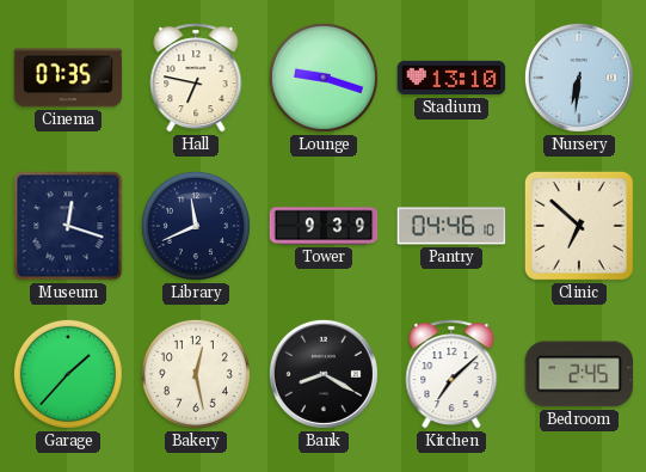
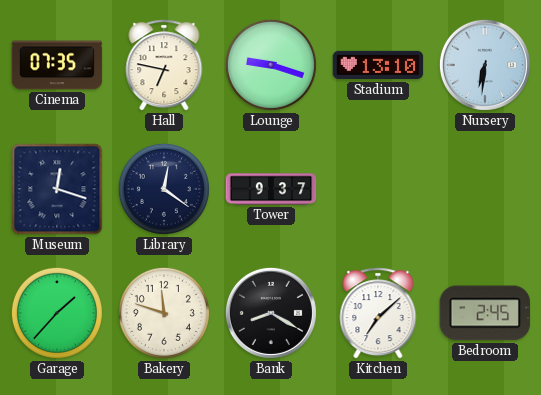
Library: 11:41 -> 12:21
Tower: 9:39 -> 9:37
Pantry: 04:46 -> none
Clinic: 6:52 -> none
Bakery: 12:28 -> 11:48
